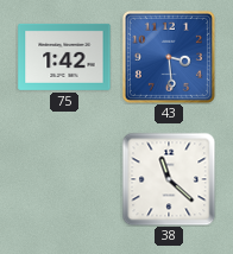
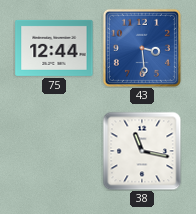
75: 1:42 -> 12:44
38: 11:22 -> 11:17
